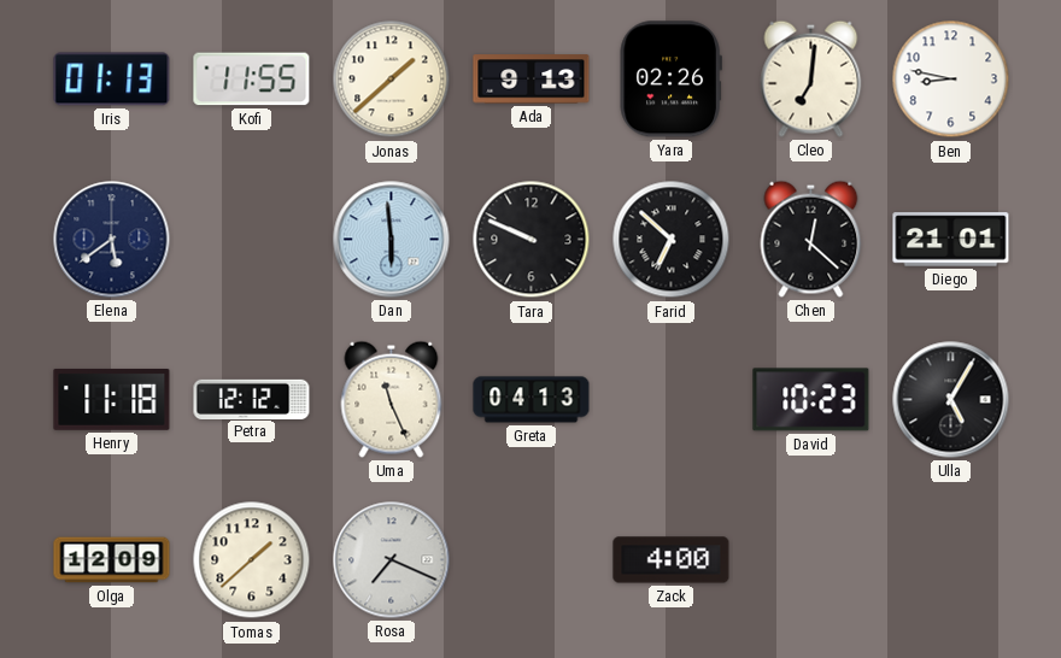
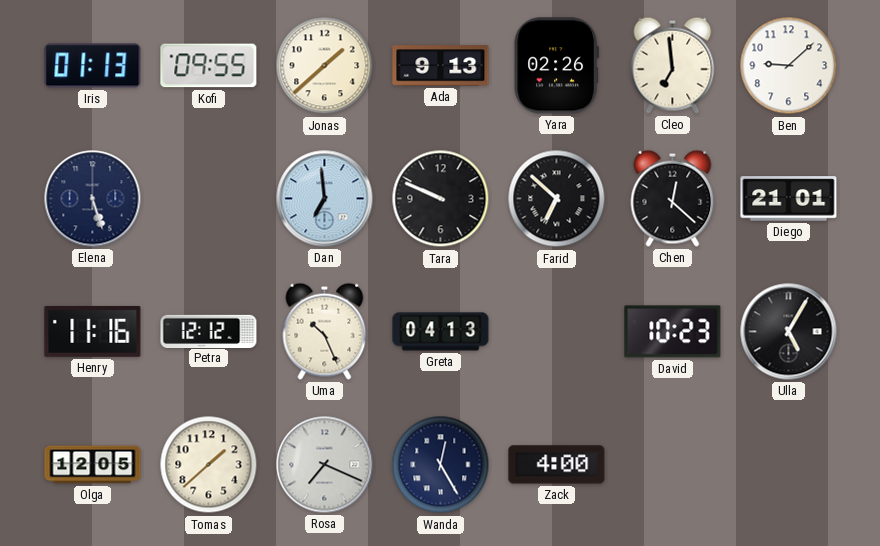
Kofi: 11:55 -> 09:55
Cleo: 7:01 -> 6:59
Ben: 8:47 -> 9:08
Elena: 5:39 -> 5:27
Dan: 5:59 -> 6:59
Henry: 11:18 -> 11:16
Uma: 11:26 -> 10:26
Olga: 12:09 -> 12:05
Wanda: none -> 12:25
